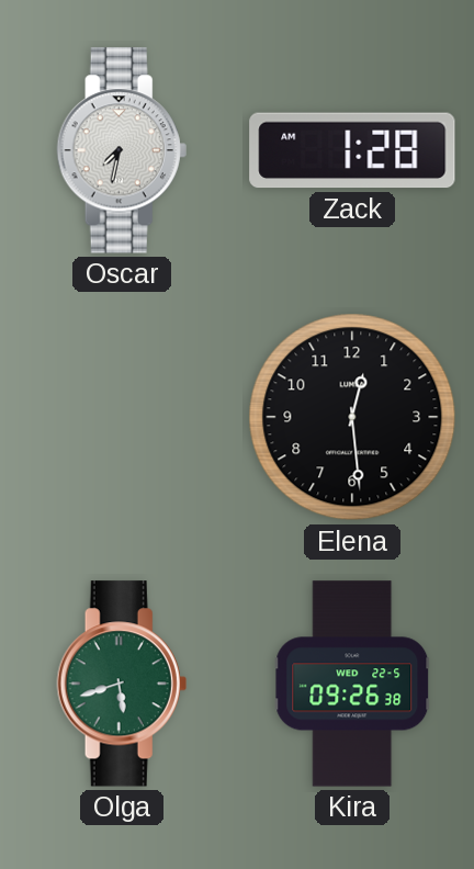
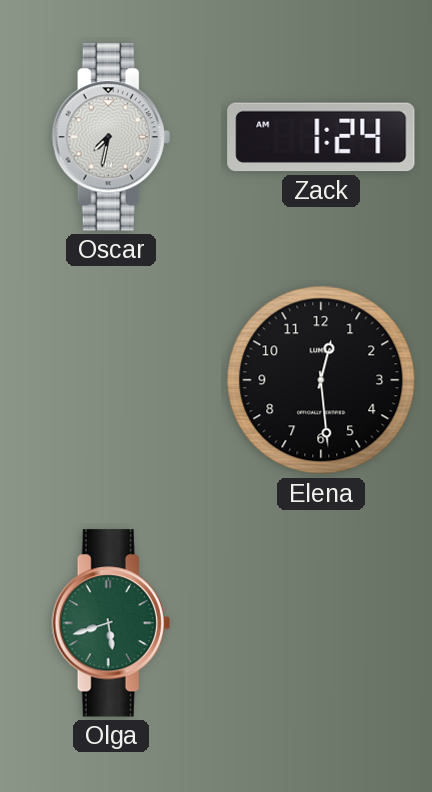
Zack: 1:28 -> 1:24
Kira: 09:26 -> none
